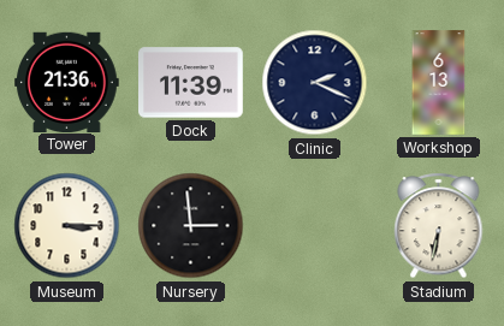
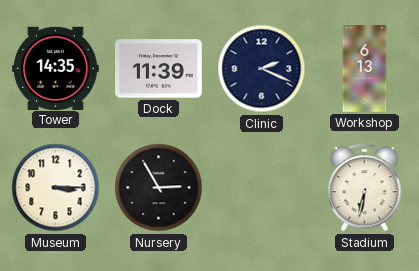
Tower: 21:36 -> 14:35
Nursery: 2:59 -> 2:55
